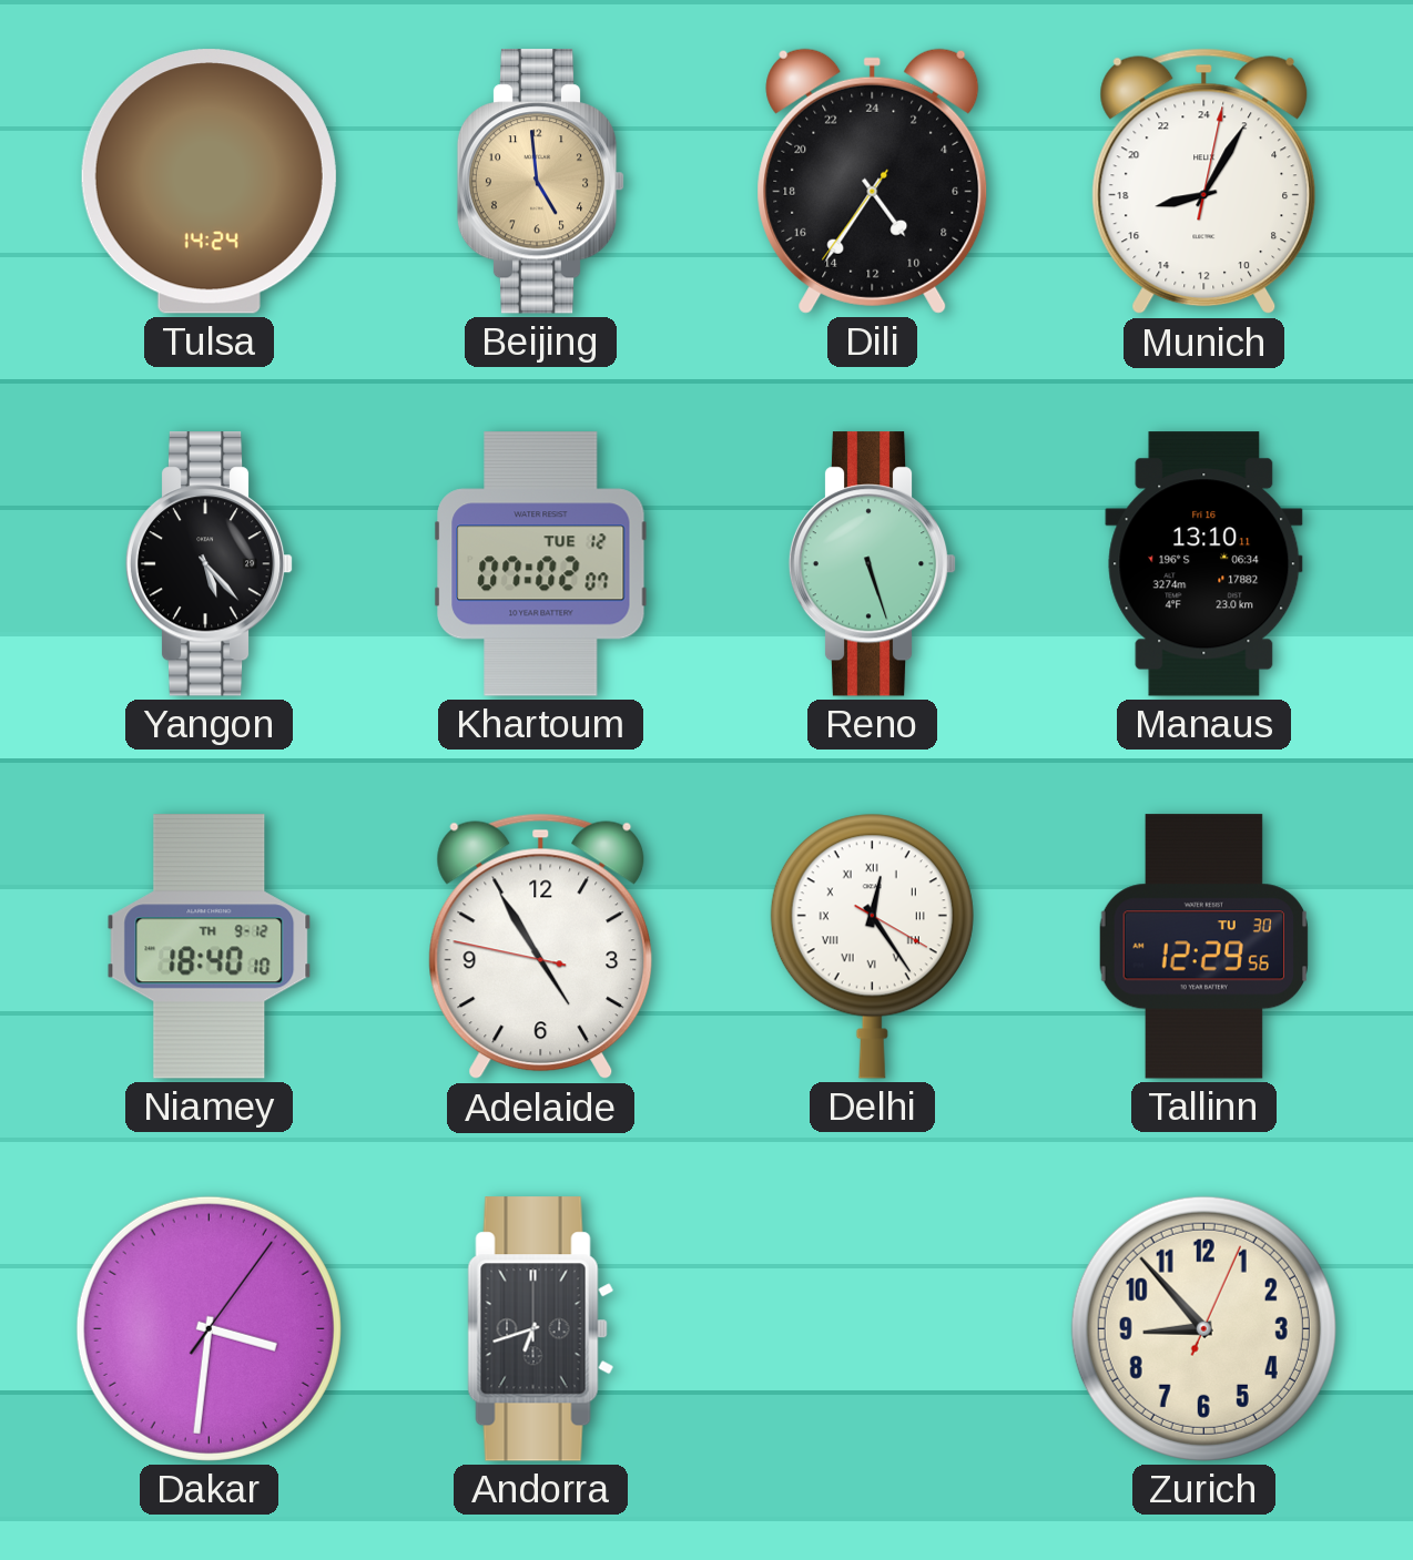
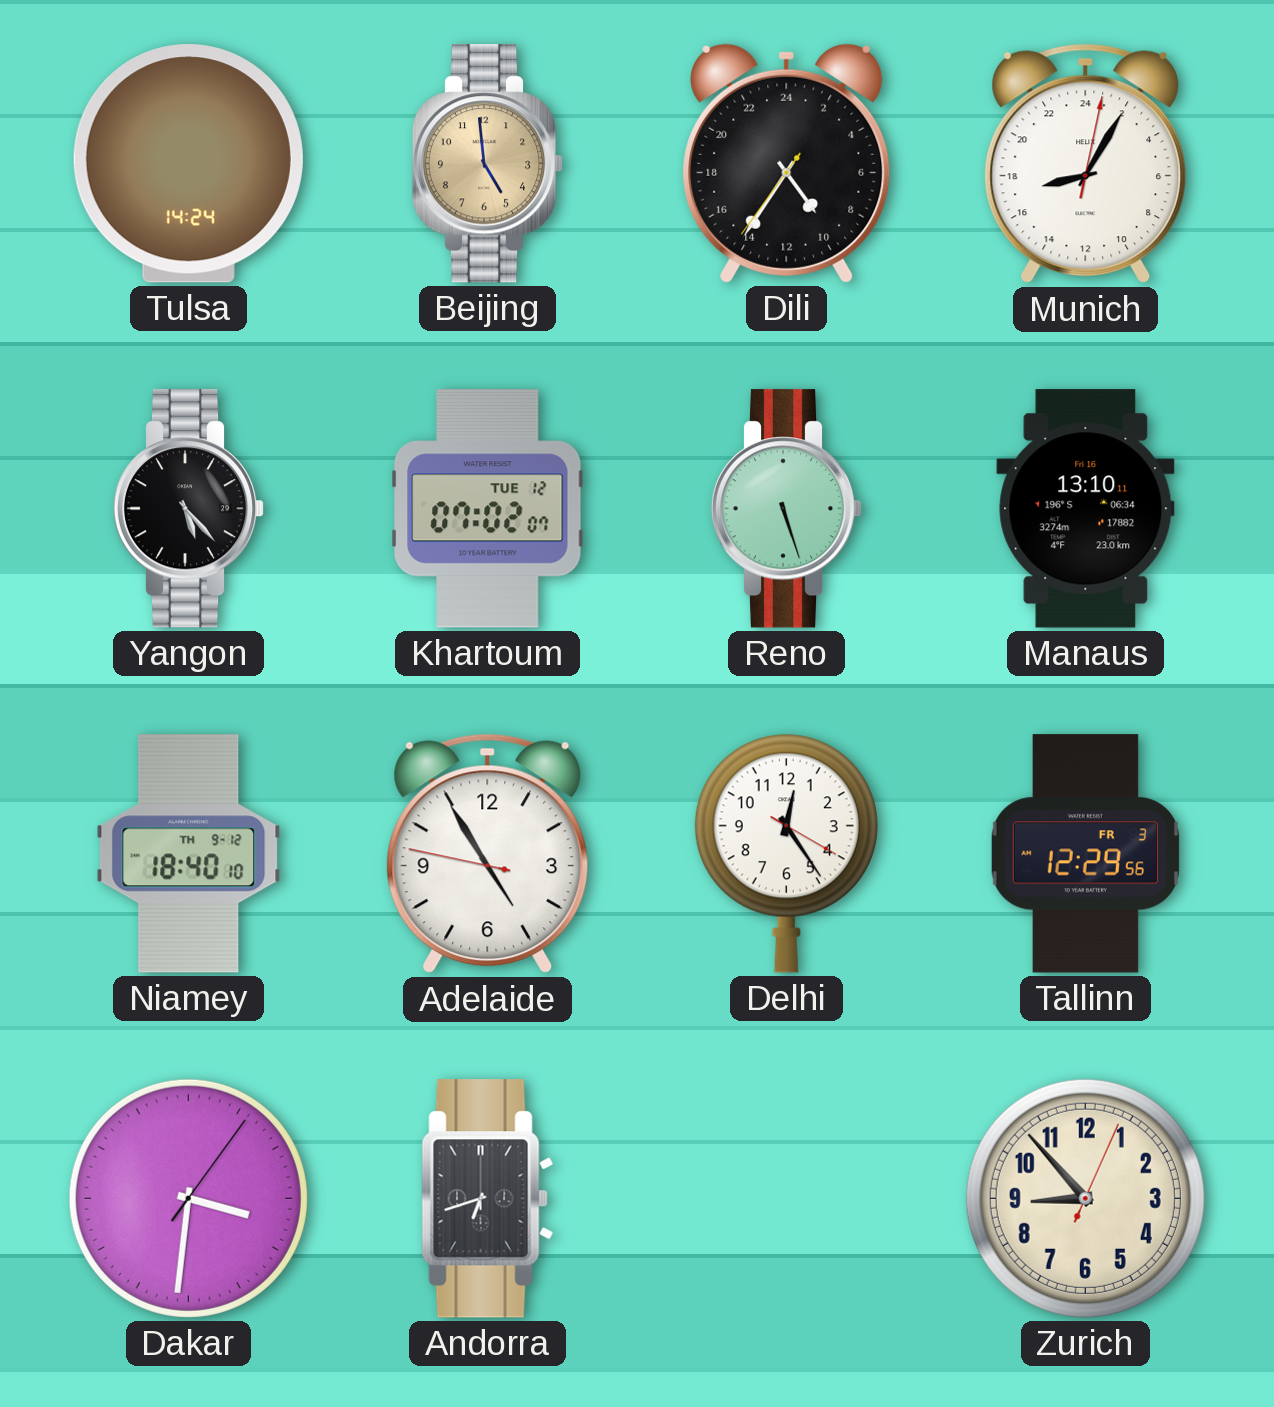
Delhi numerals: Roman -> Arabic
Tallinn date: TU 30 -> FR 3
